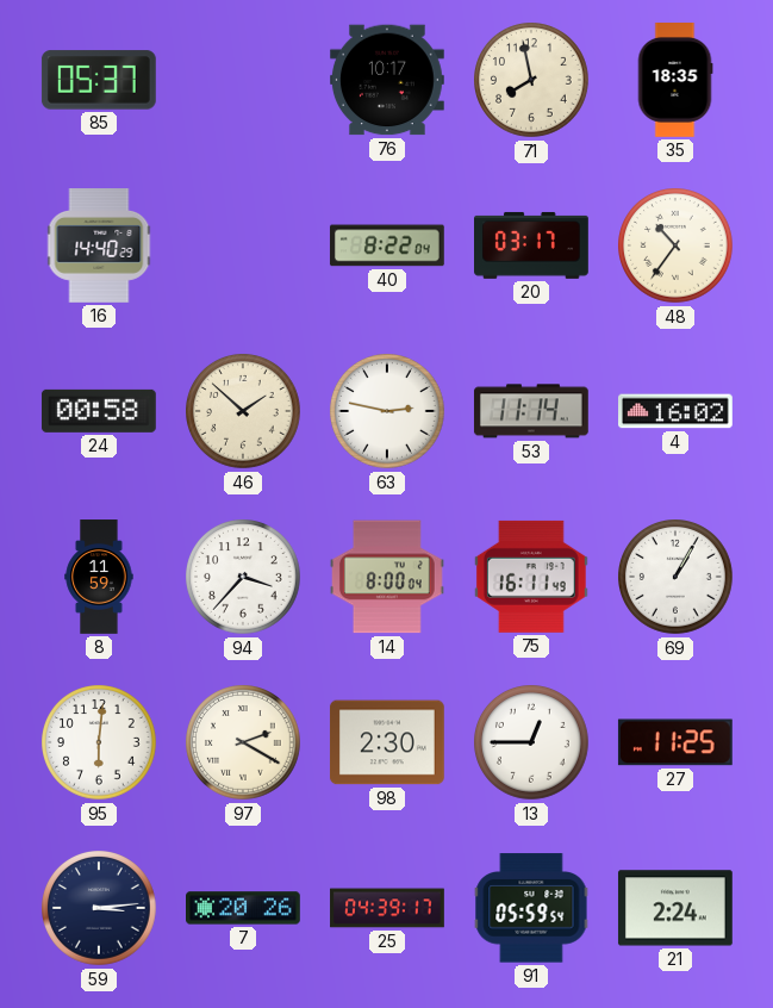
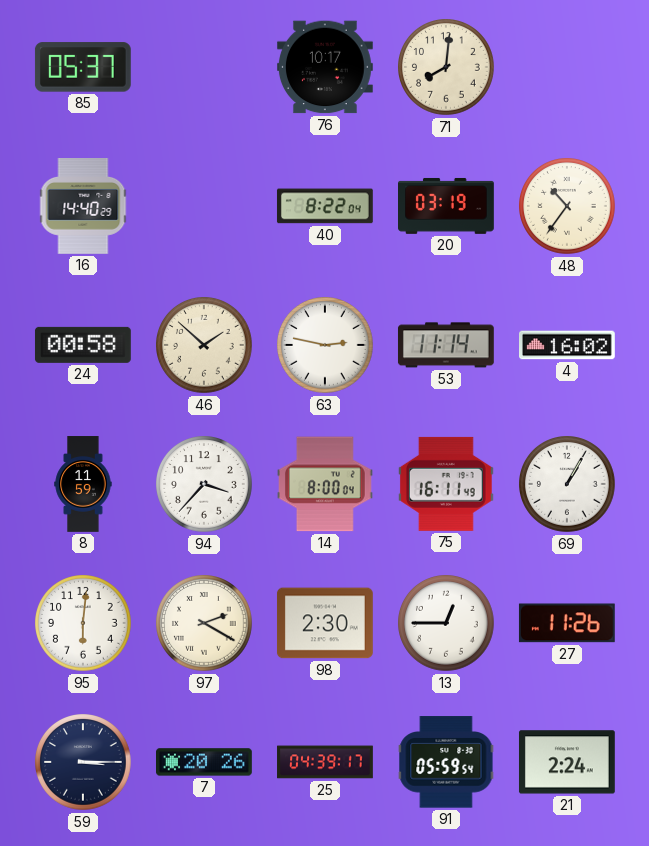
71: 7:58 -> 8:01
35: 18:35 -> none
20: 03:17 -> 03:19
27: 11:25 -> 11:26
59: 3:14 -> 3:15
